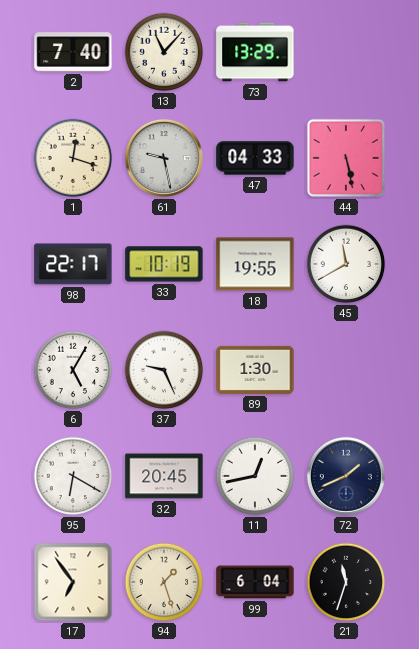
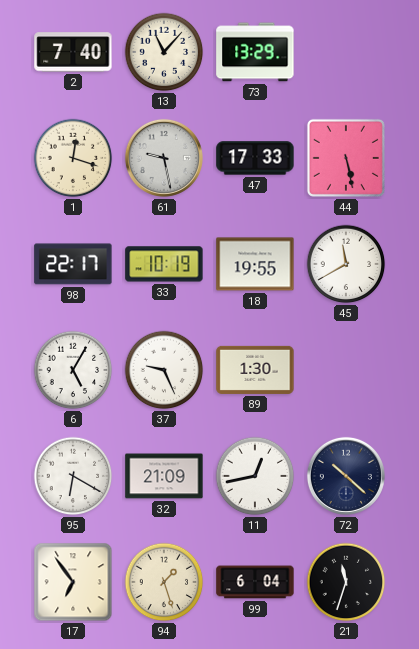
47: 04:33 -> 17:33
32: 20:45 -> 21:09
72: 1:41 -> 10:22
